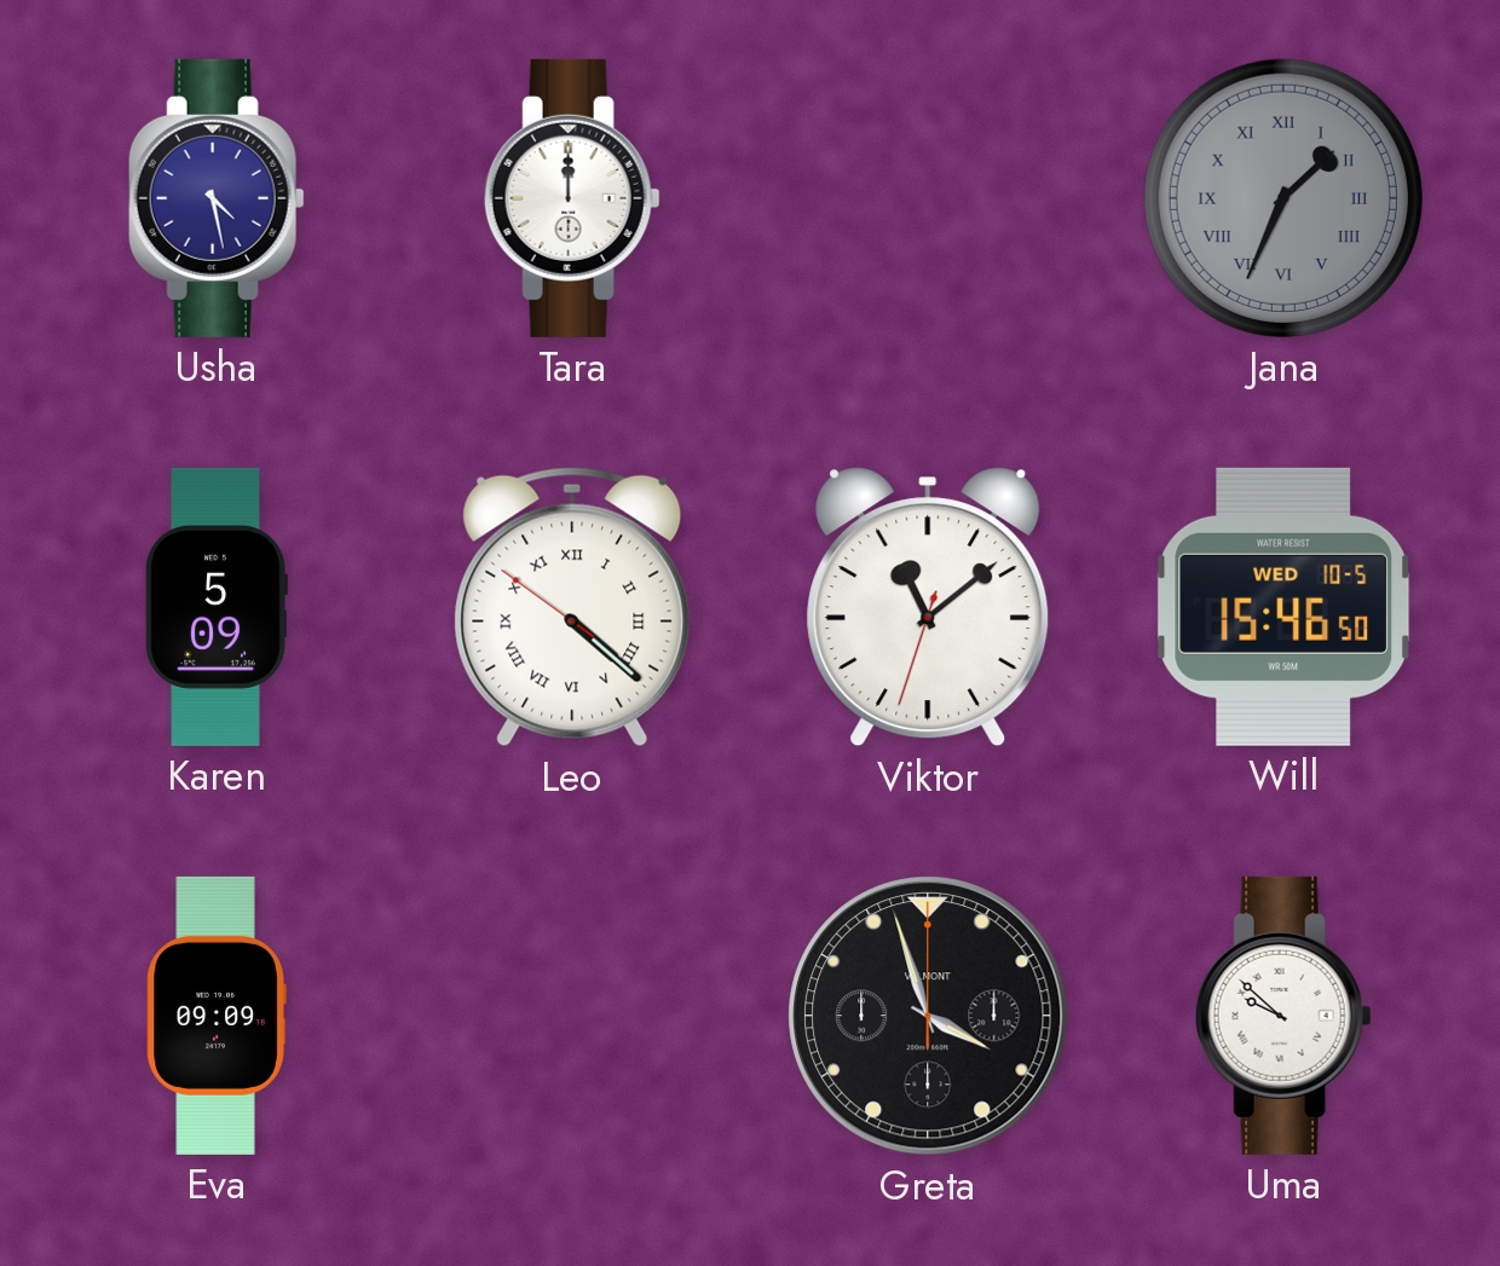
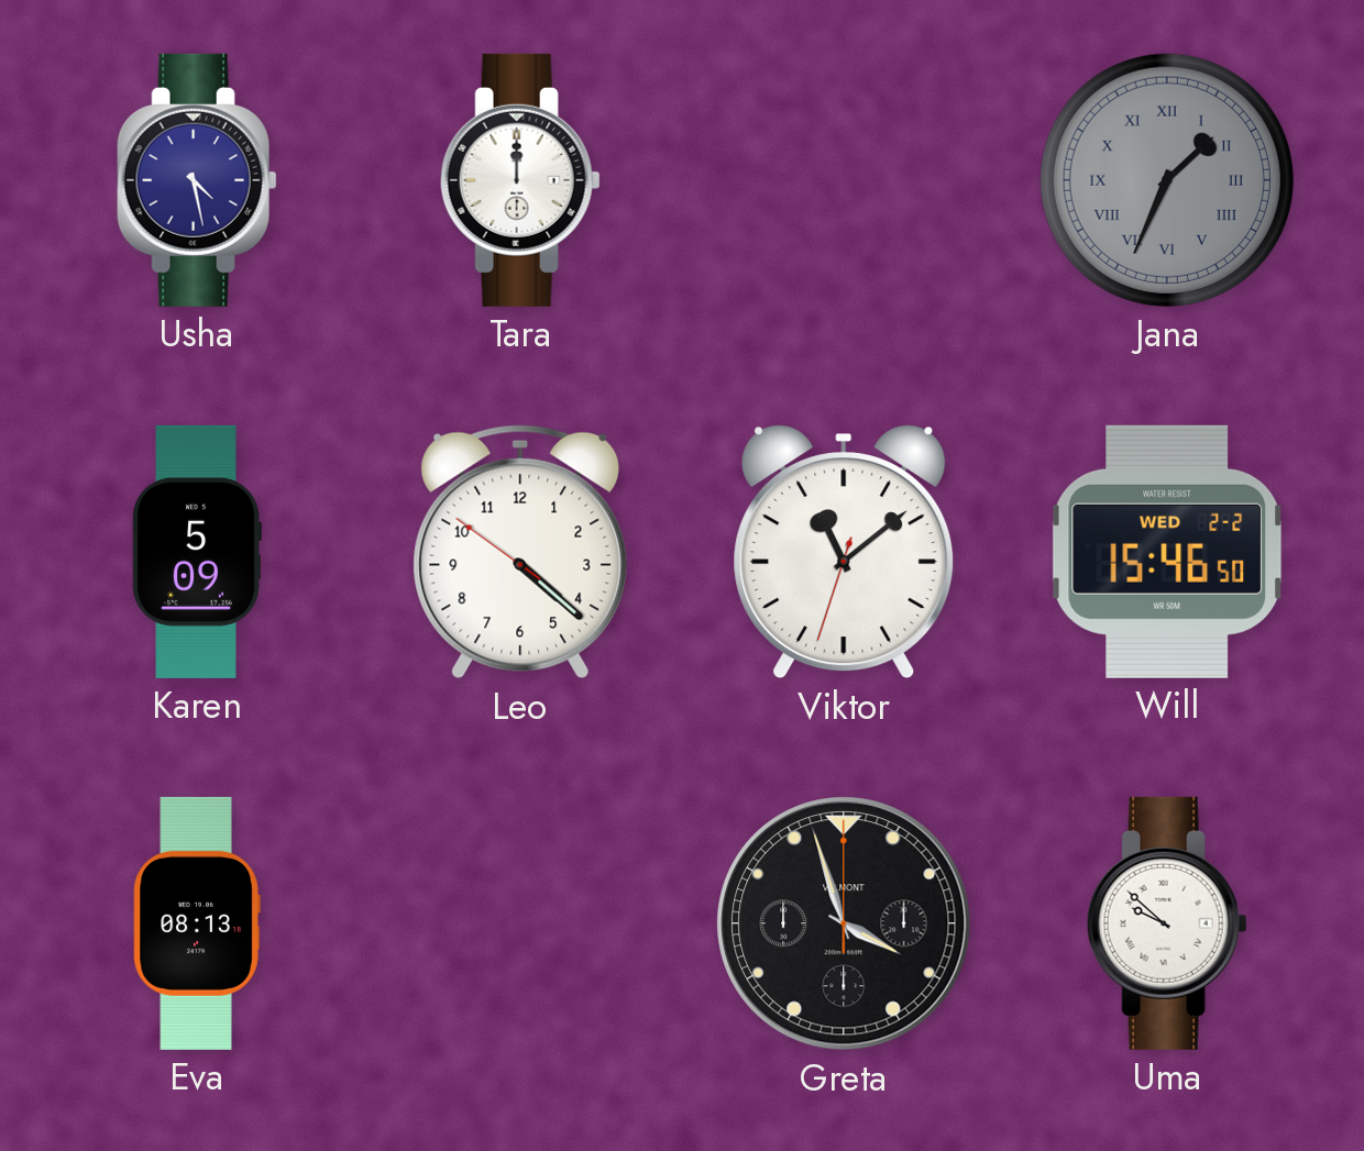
Leo numerals: Roman -> Arabic
Will date: WED 10-5 -> WED 2-2
Eva: 09:09 -> 08:13
